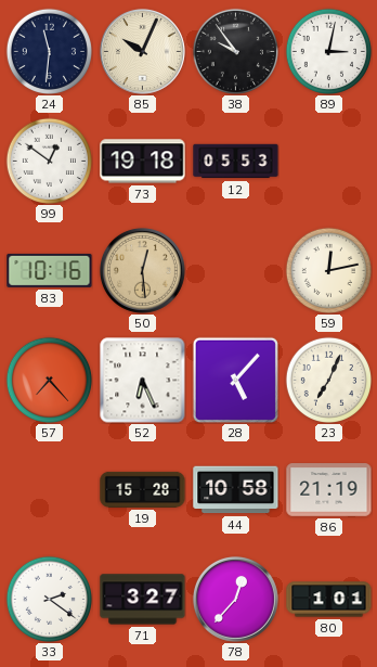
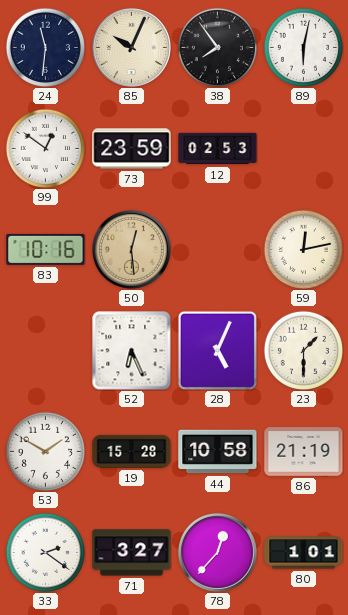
38: 9:54 -> 7:54
89: 3:02 -> 6:02
73: 19:18 -> 23:59
12: 05:53 -> 02:53
57: 7:23 -> none
28: 5:07 -> 5:04
23: 7:04 -> 1:30
53: none -> 1:50
